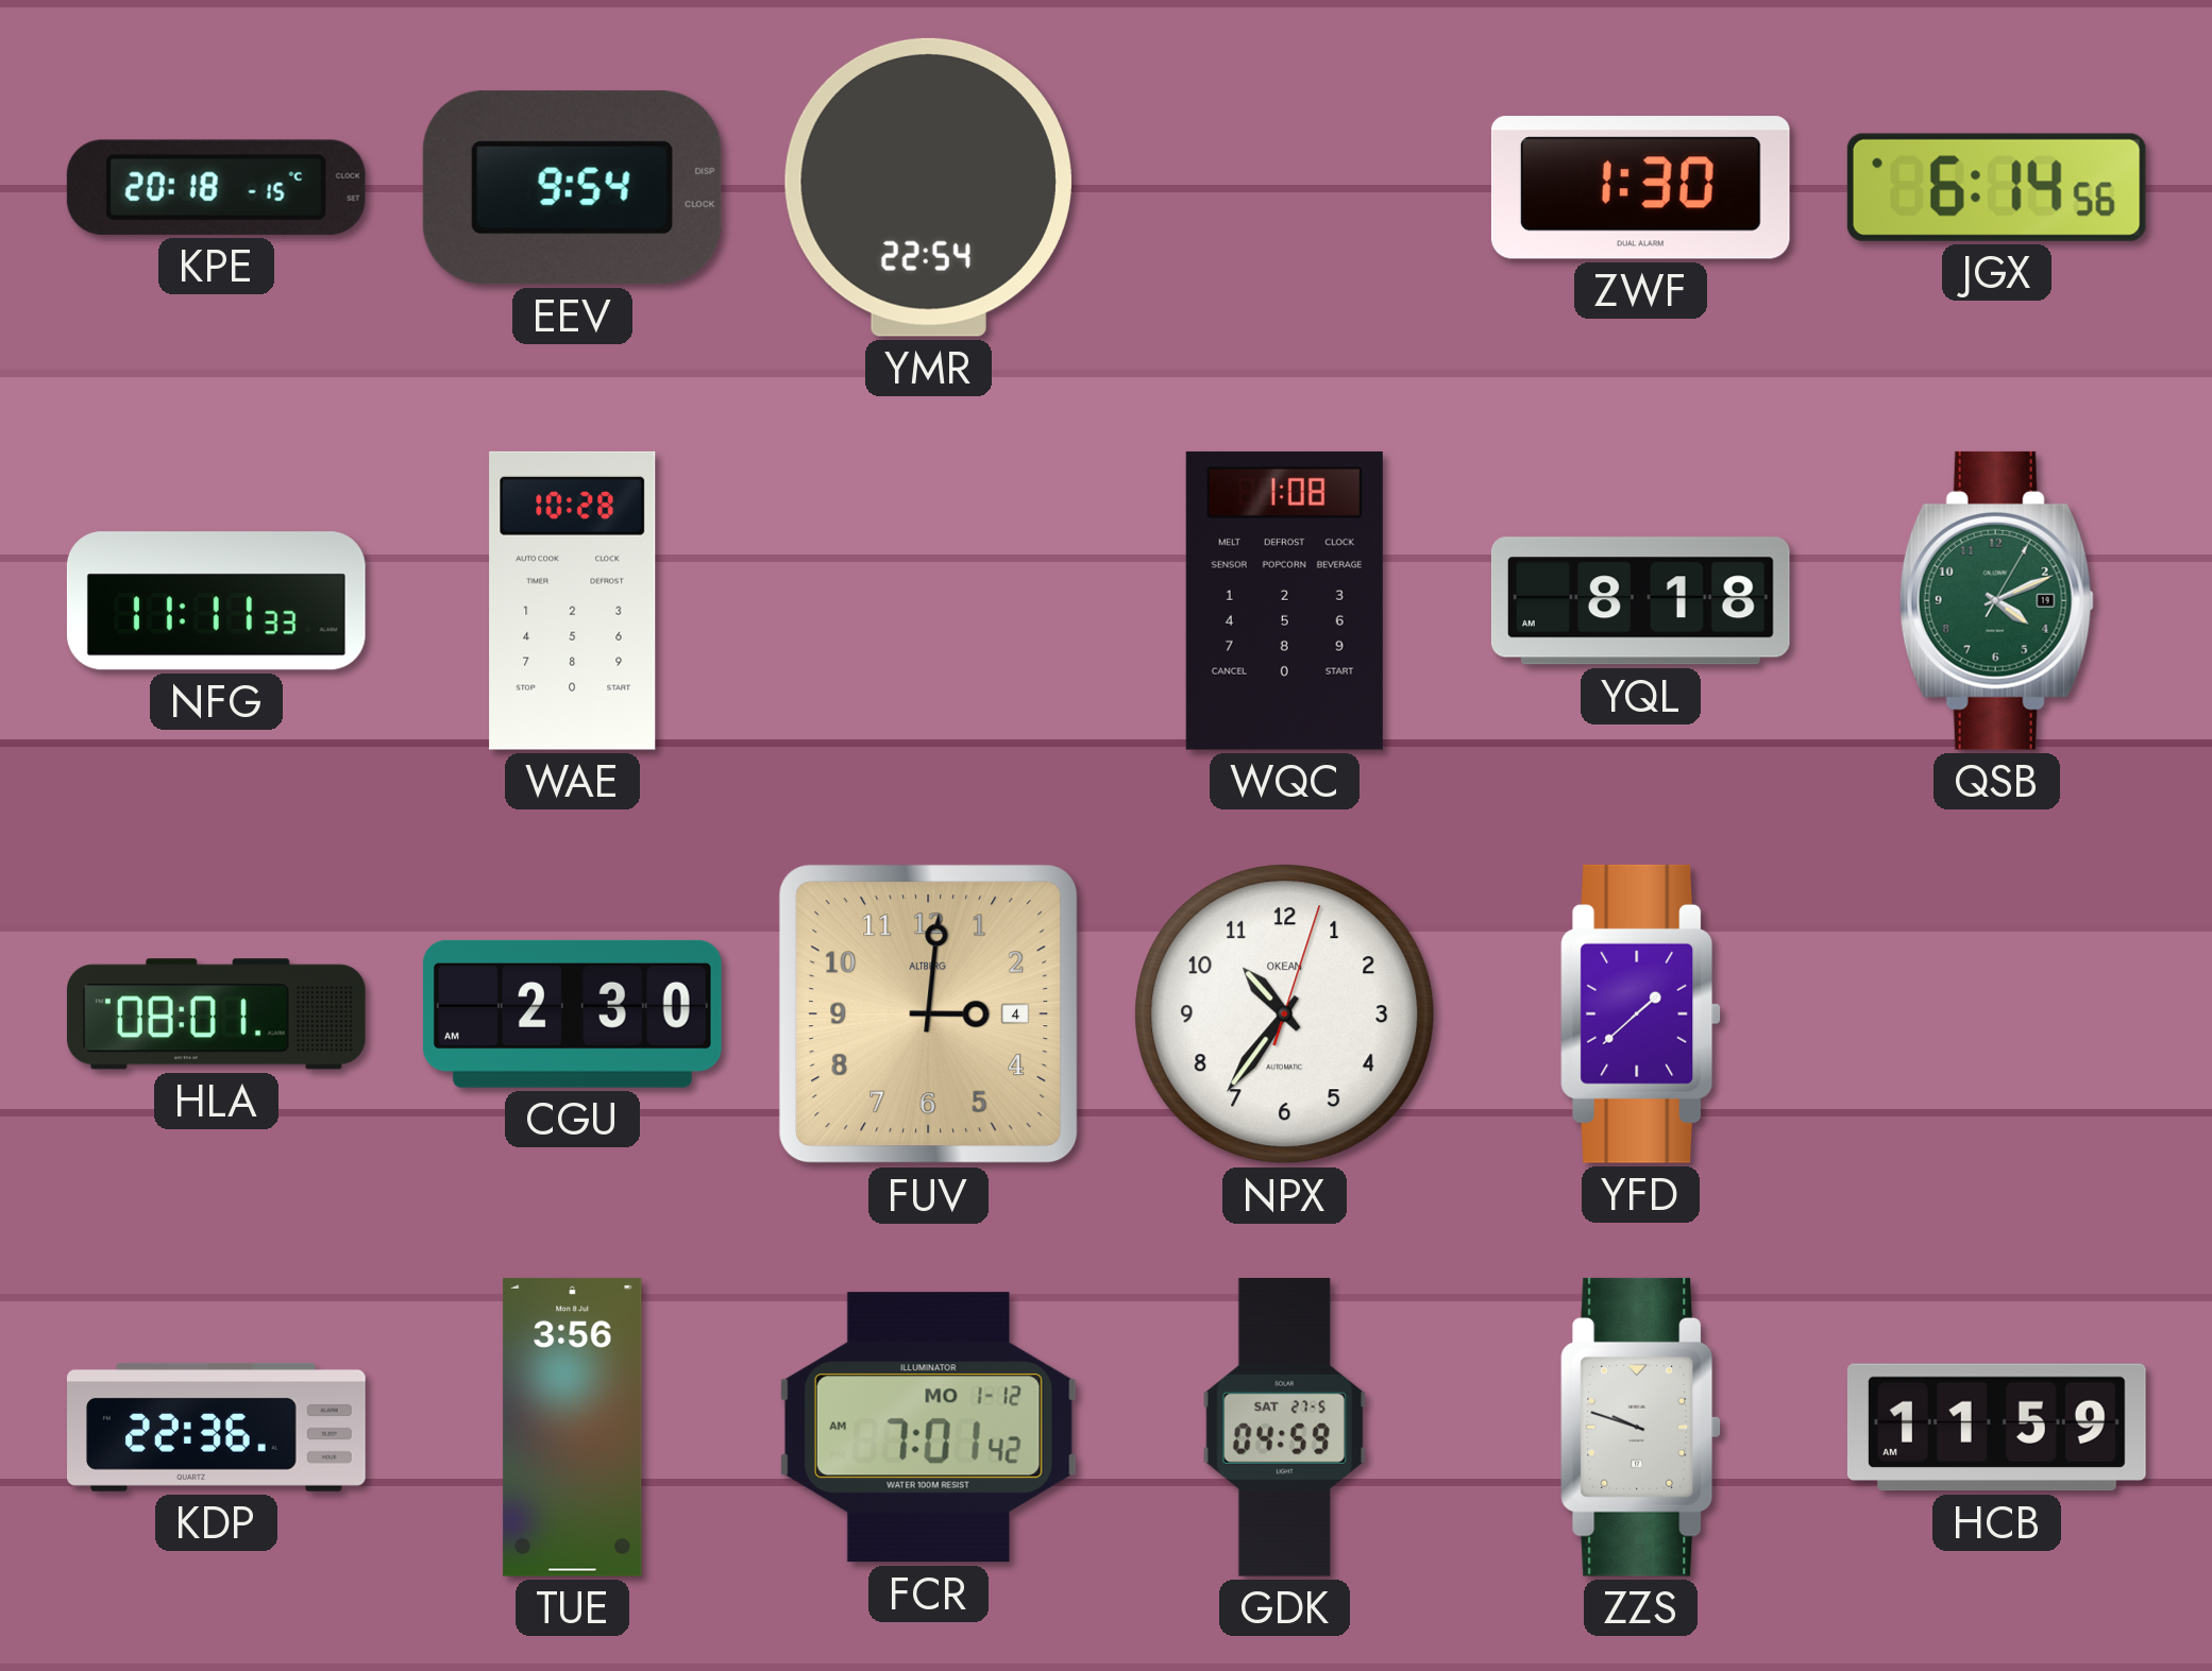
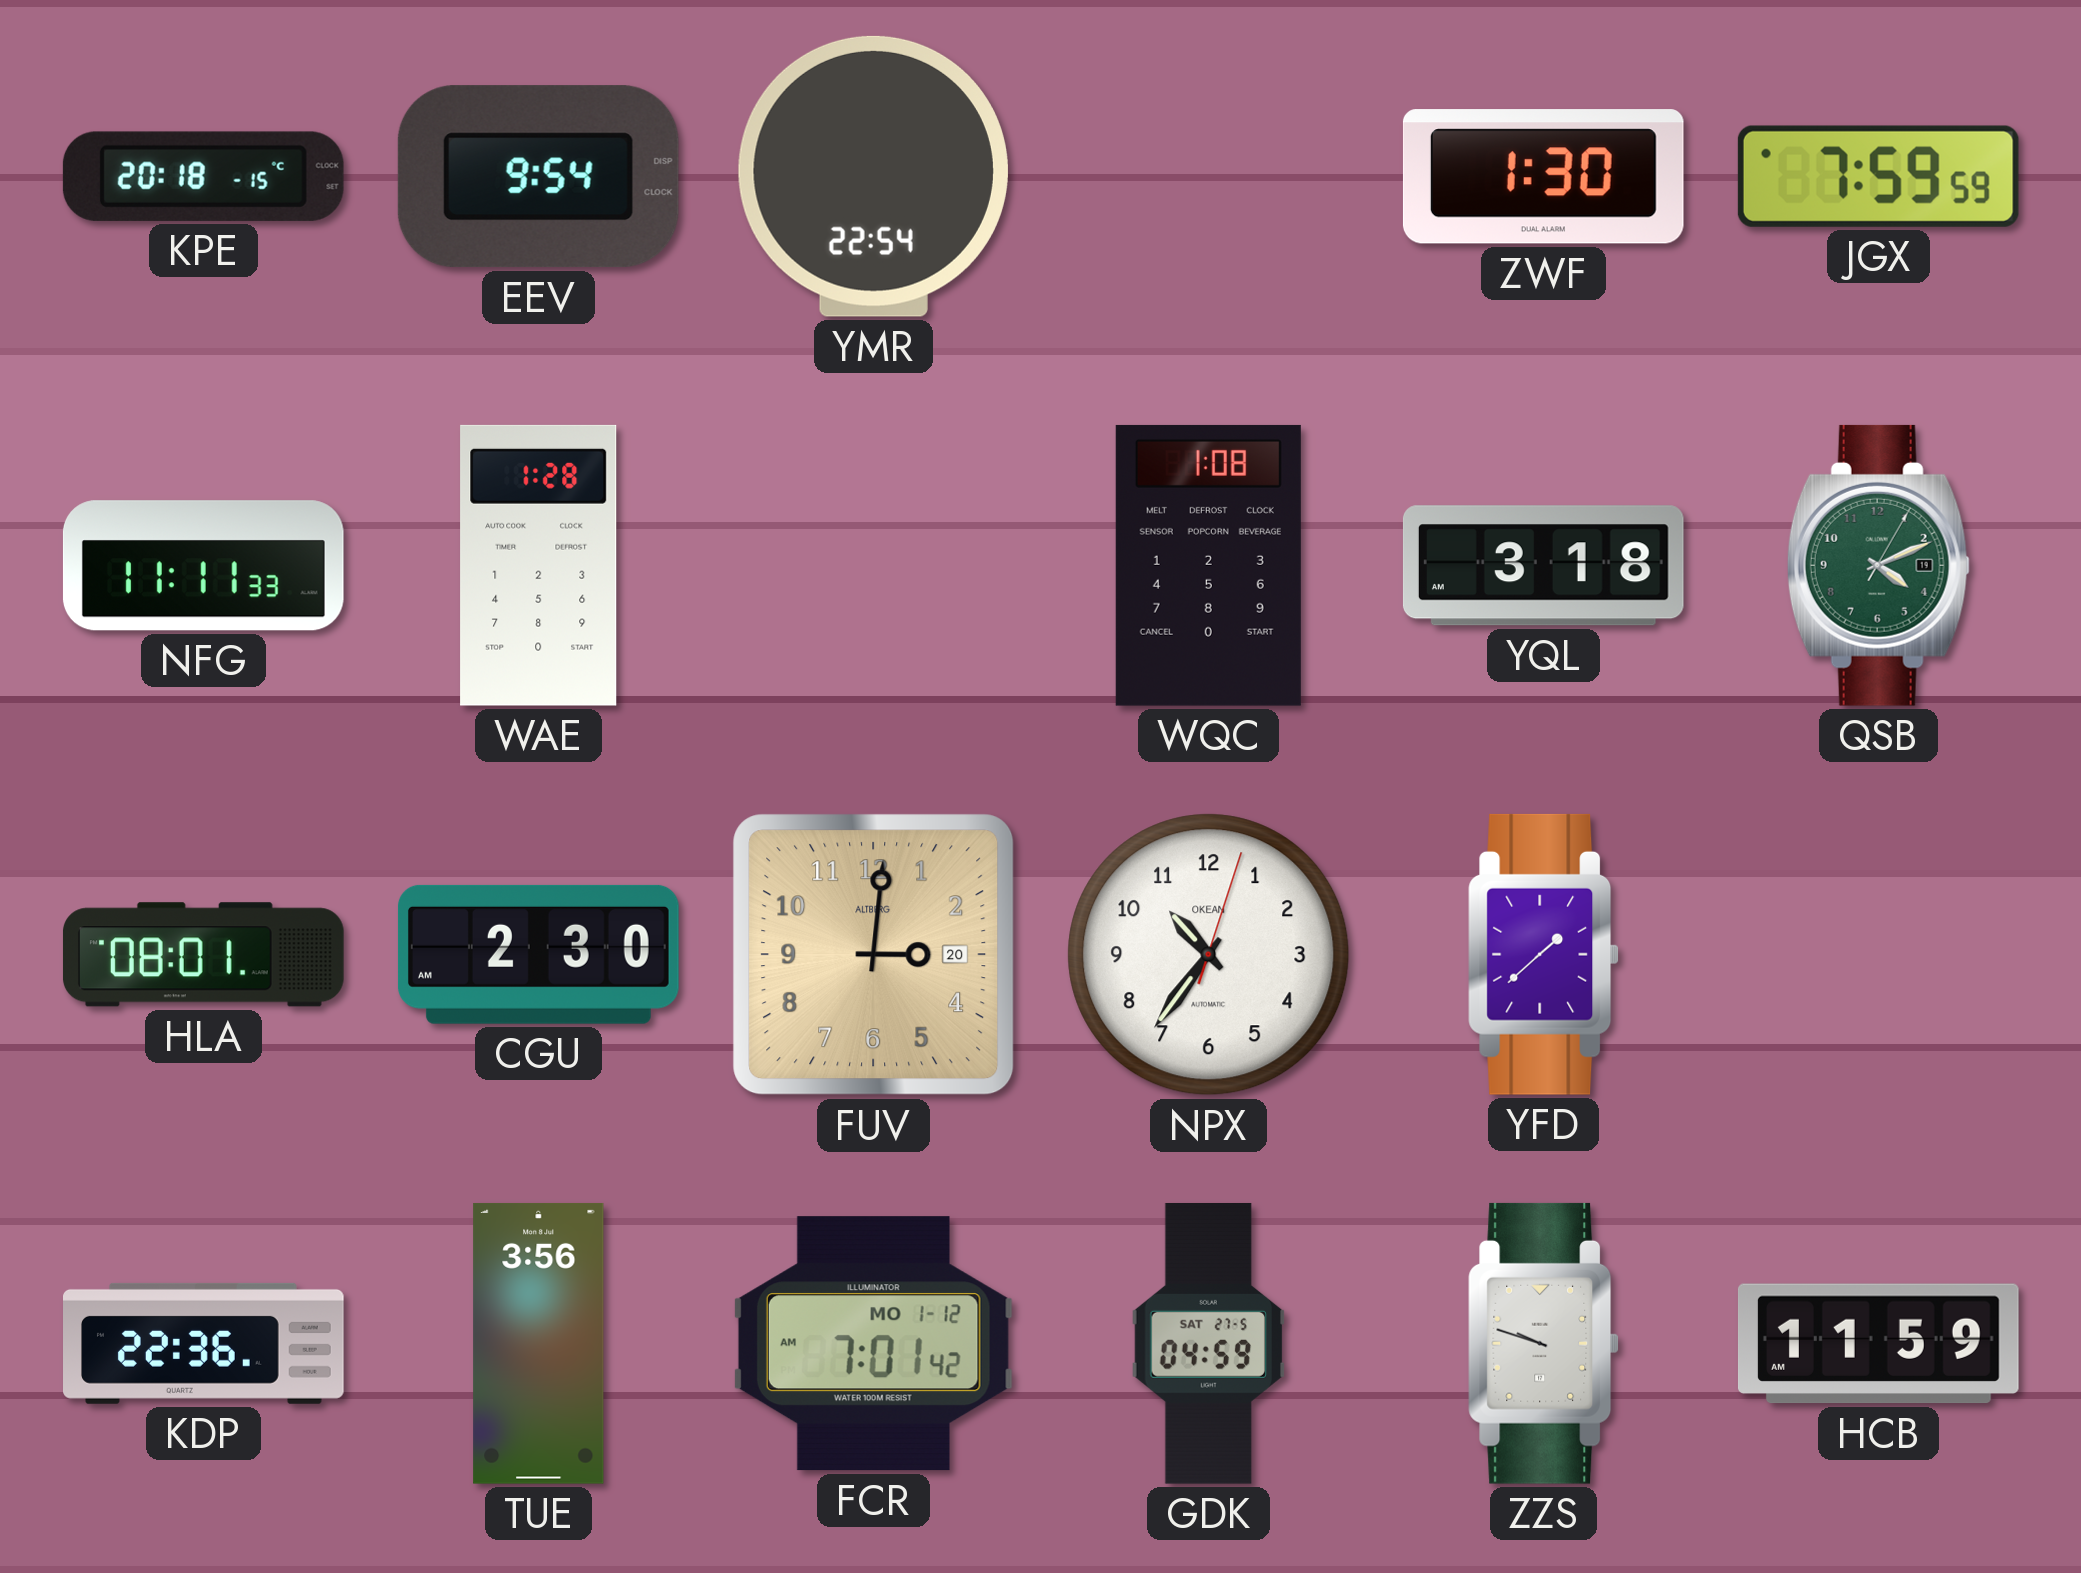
JGX: 6:14 -> 7:59
WAE: 10:28 -> 1:28
YQL: 8:18 -> 3:18
FUV date: 4 -> 20
